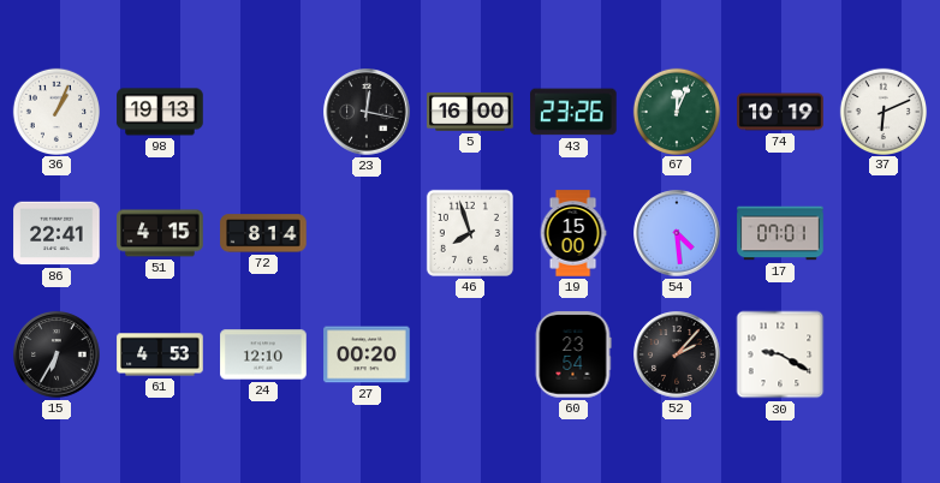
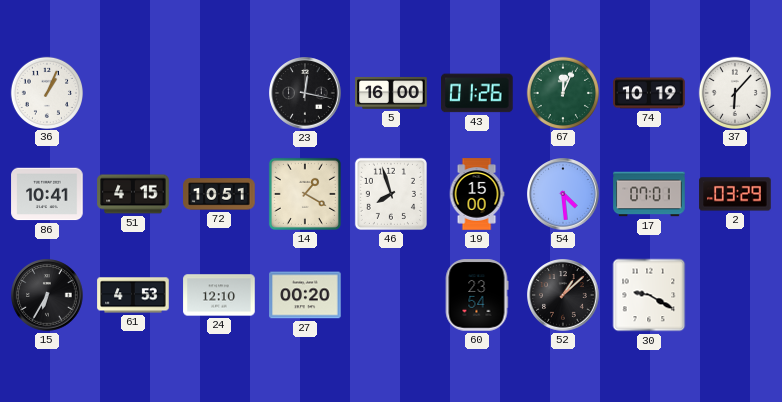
98: 19:13 -> none
43: 23:26 -> 01:26
37: 6:11 -> 6:07
86: 22:41 -> 10:41
72: 8:14 -> 10:51
14: none -> 1:20
2: none -> 03:29
52: 2:07 -> 1:08
